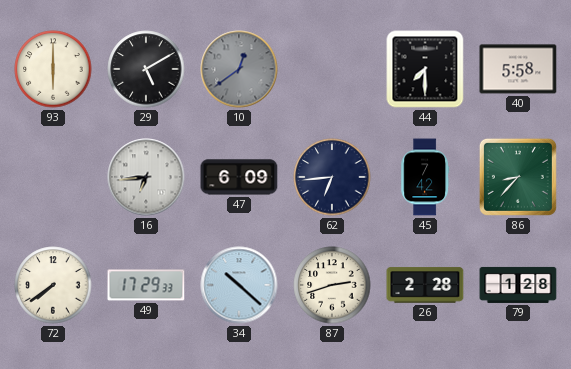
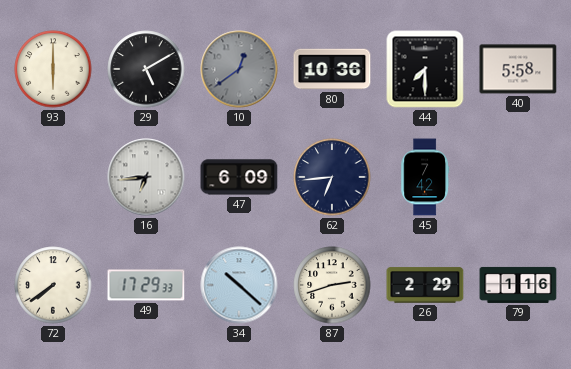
80: none -> 10:36
86: 8:37 -> none
26: 2:28 -> 2:29
79: 1:28 -> 1:16
